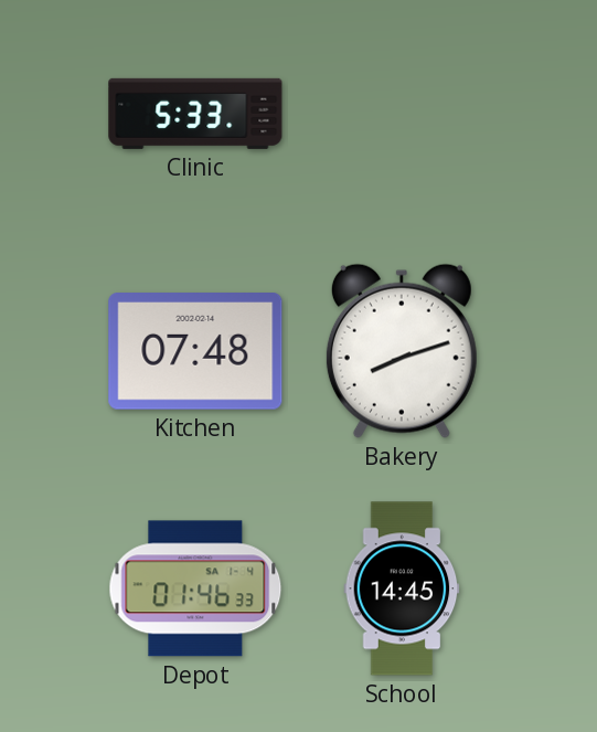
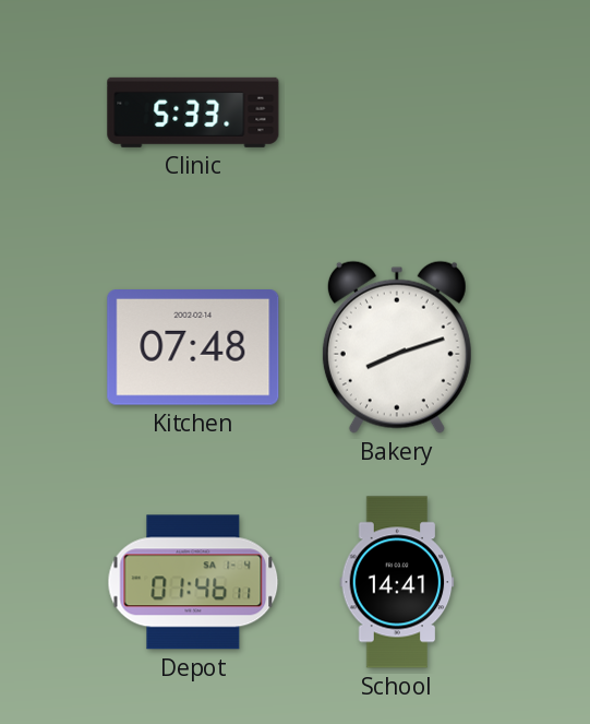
Depot: 01:46:33 -> 01:46:11
School: 14:45 -> 14:41
